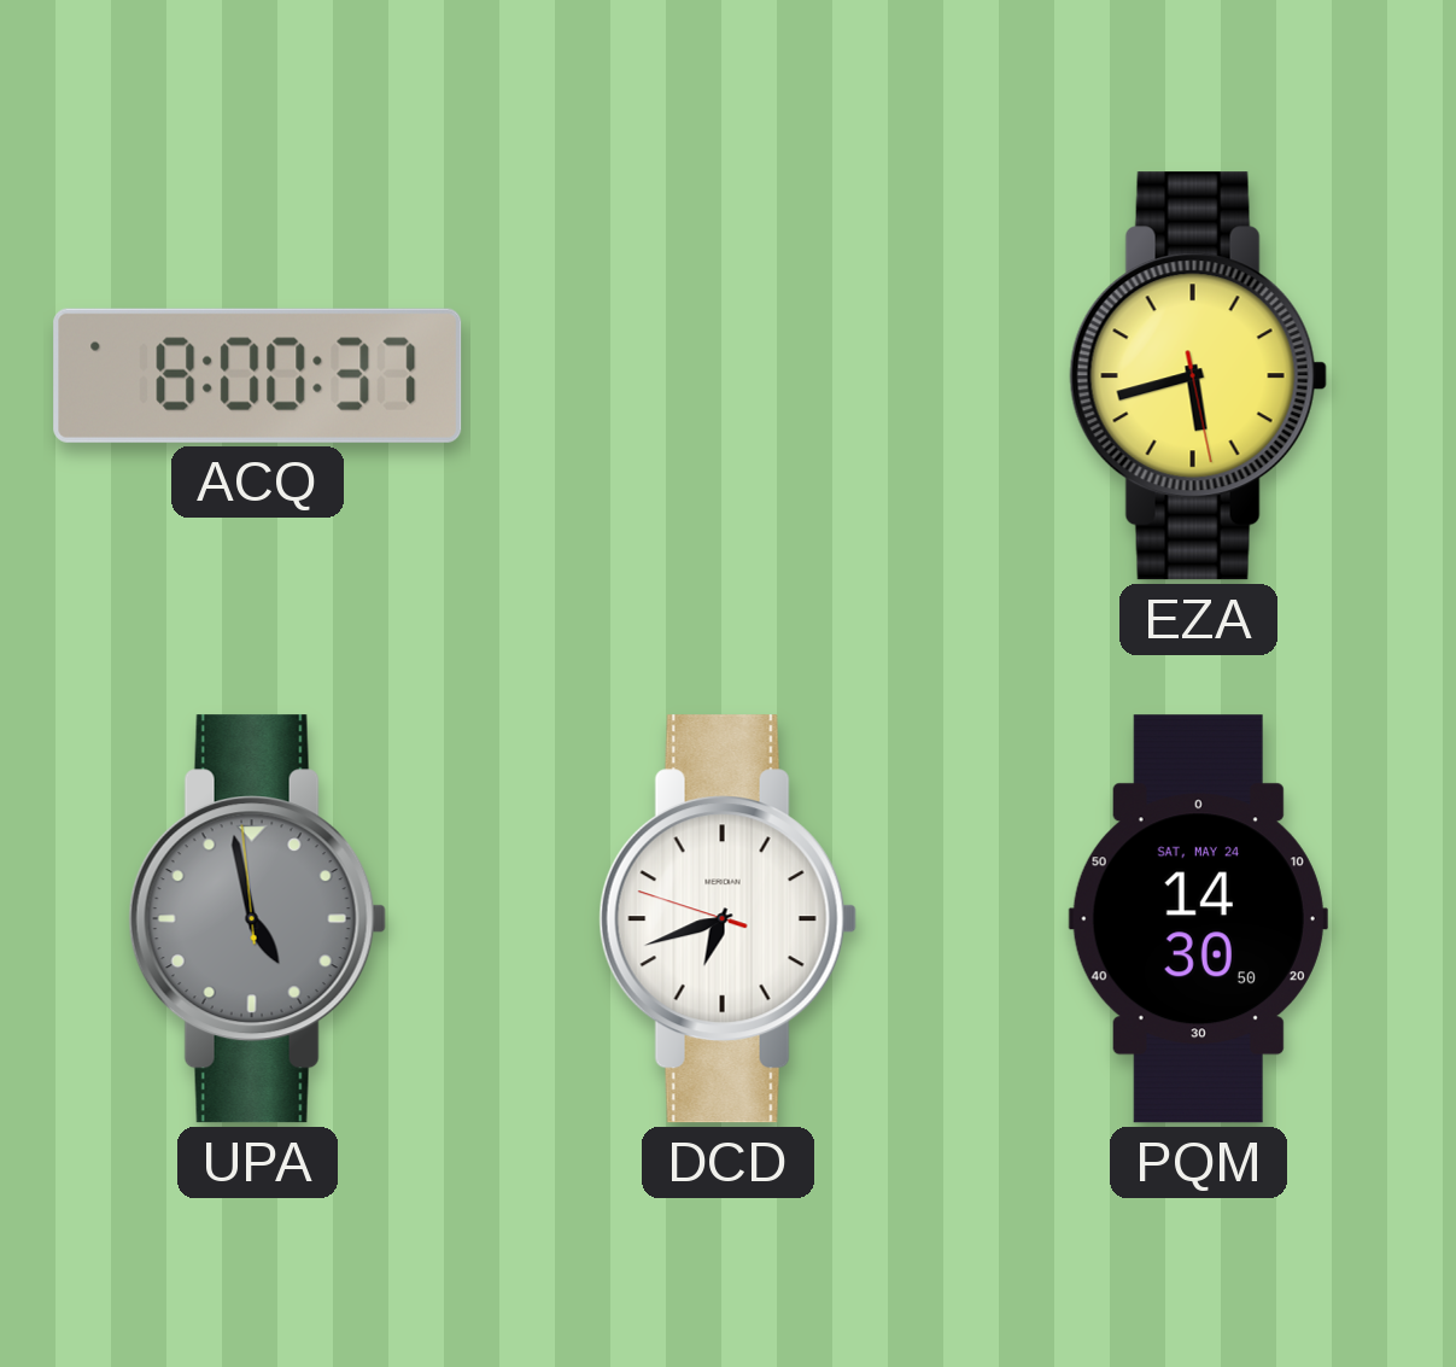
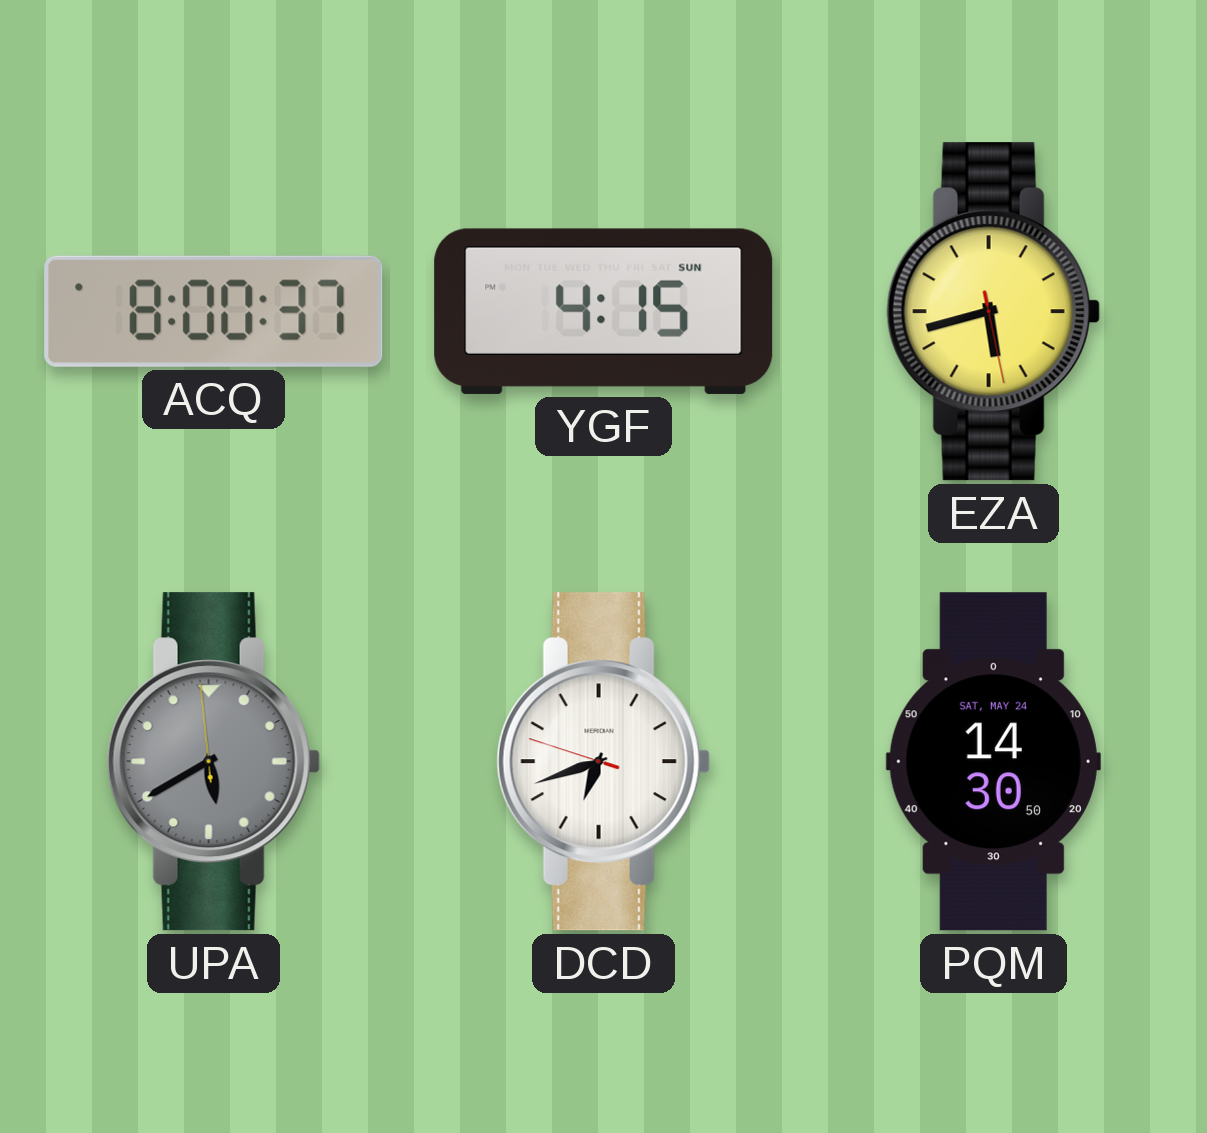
YGF: none -> 4:15
UPA: 4:57 -> 5:39
